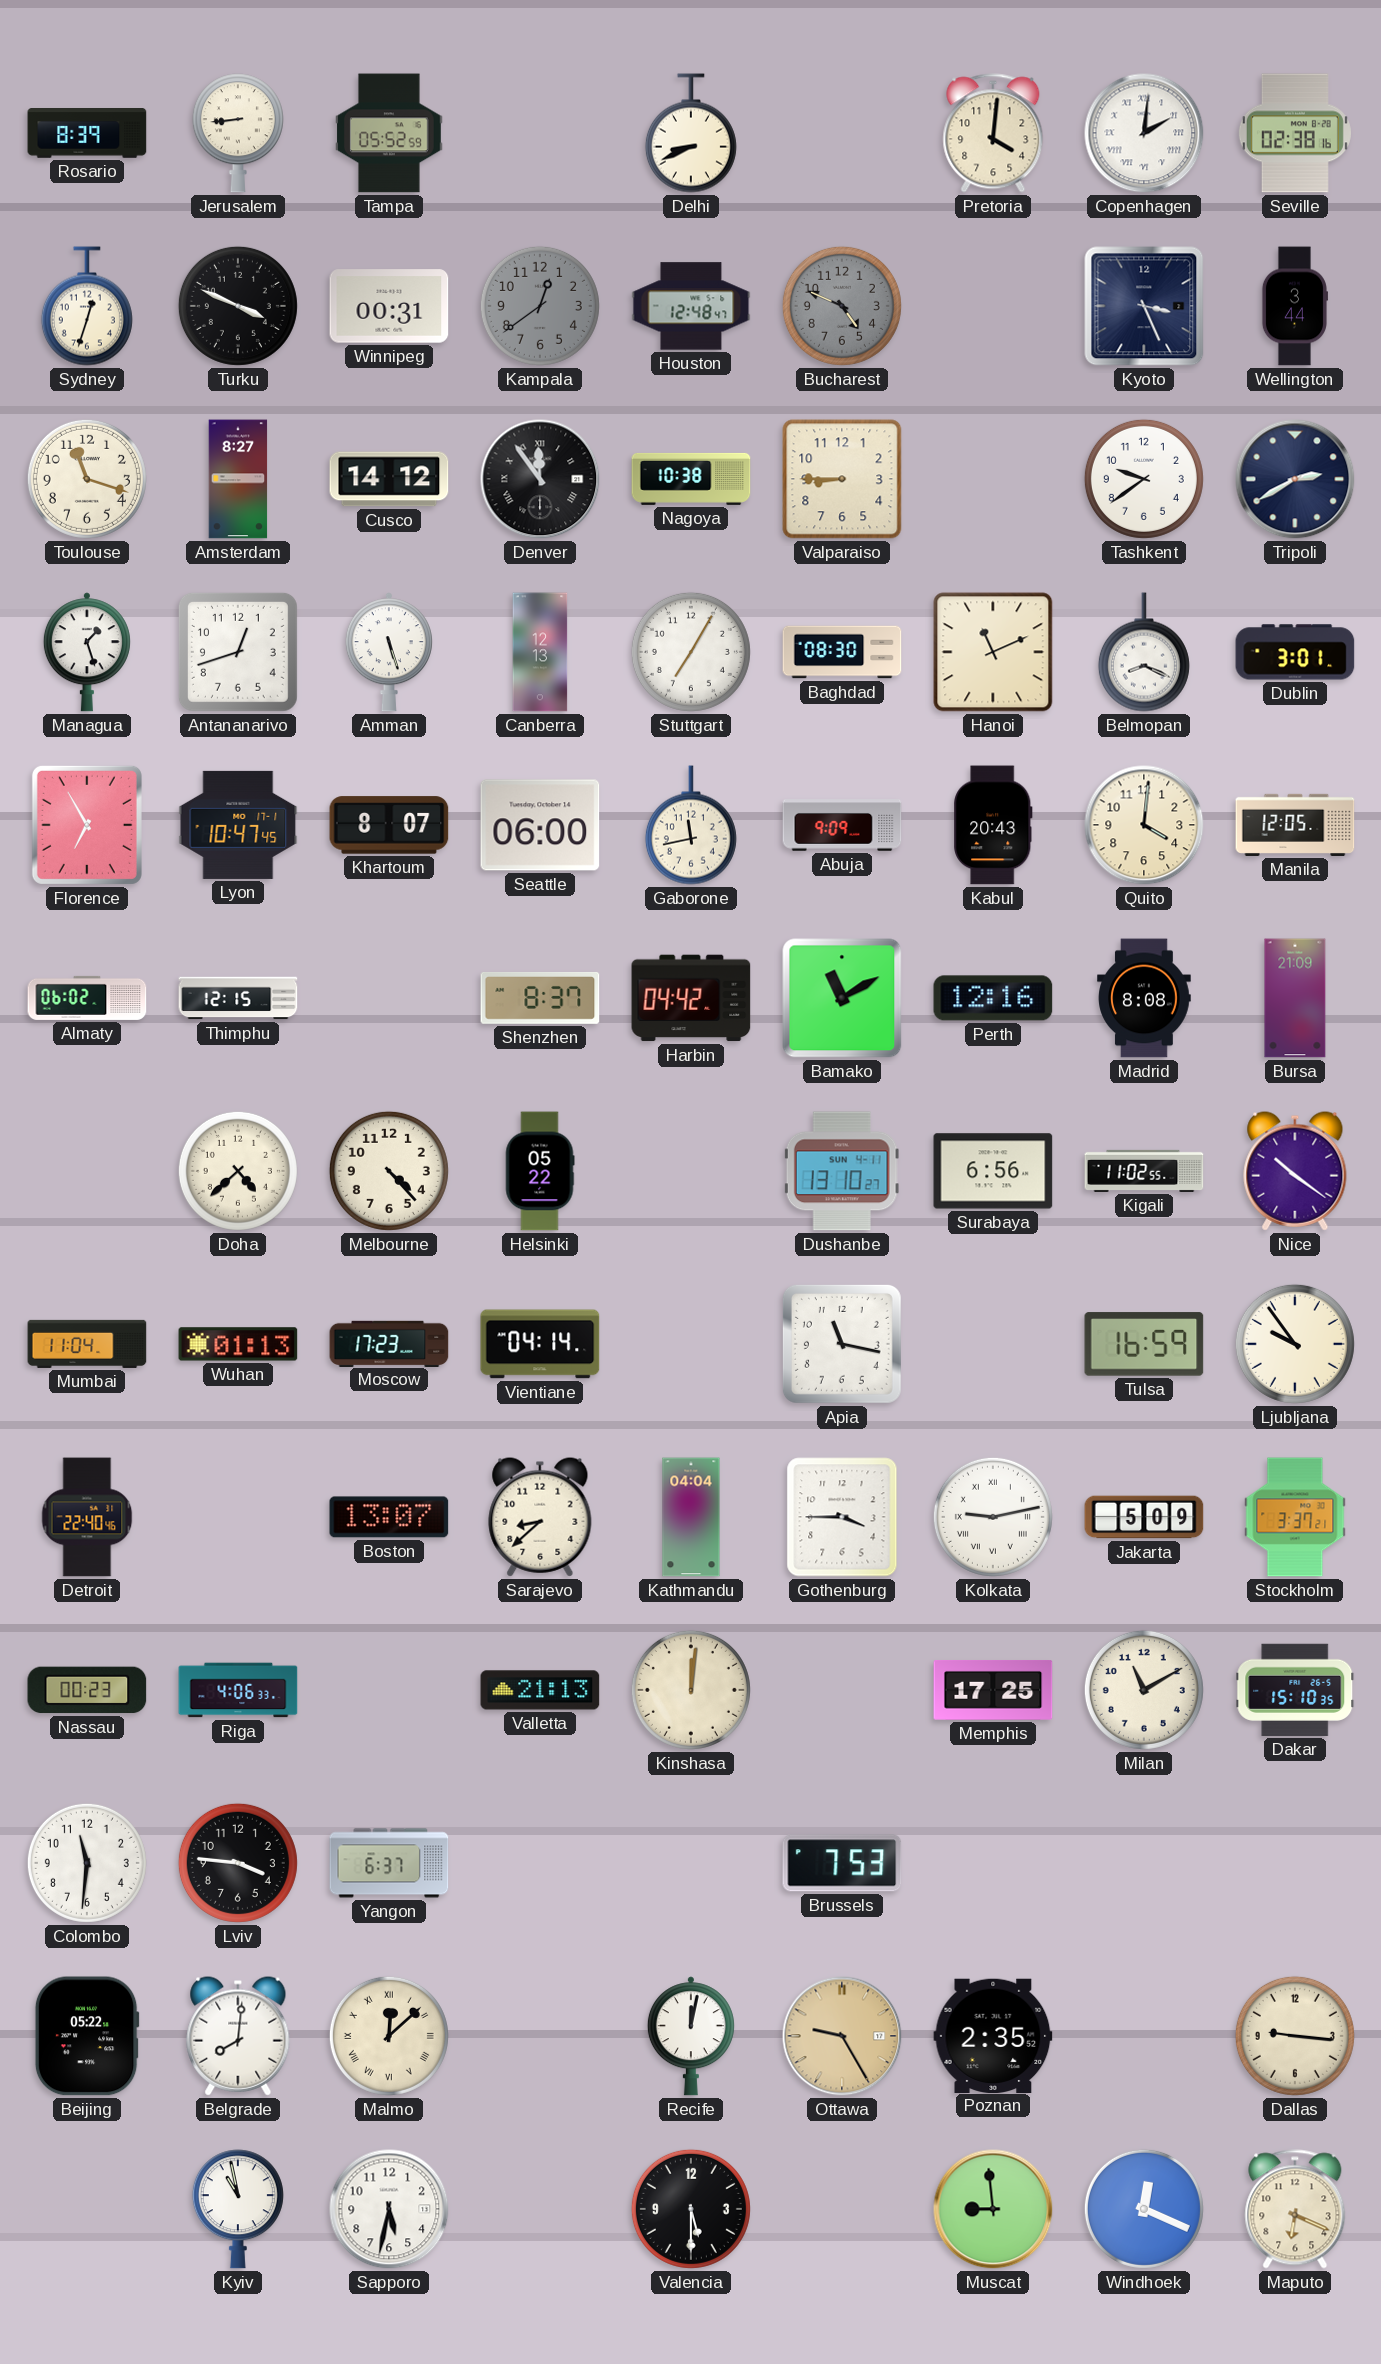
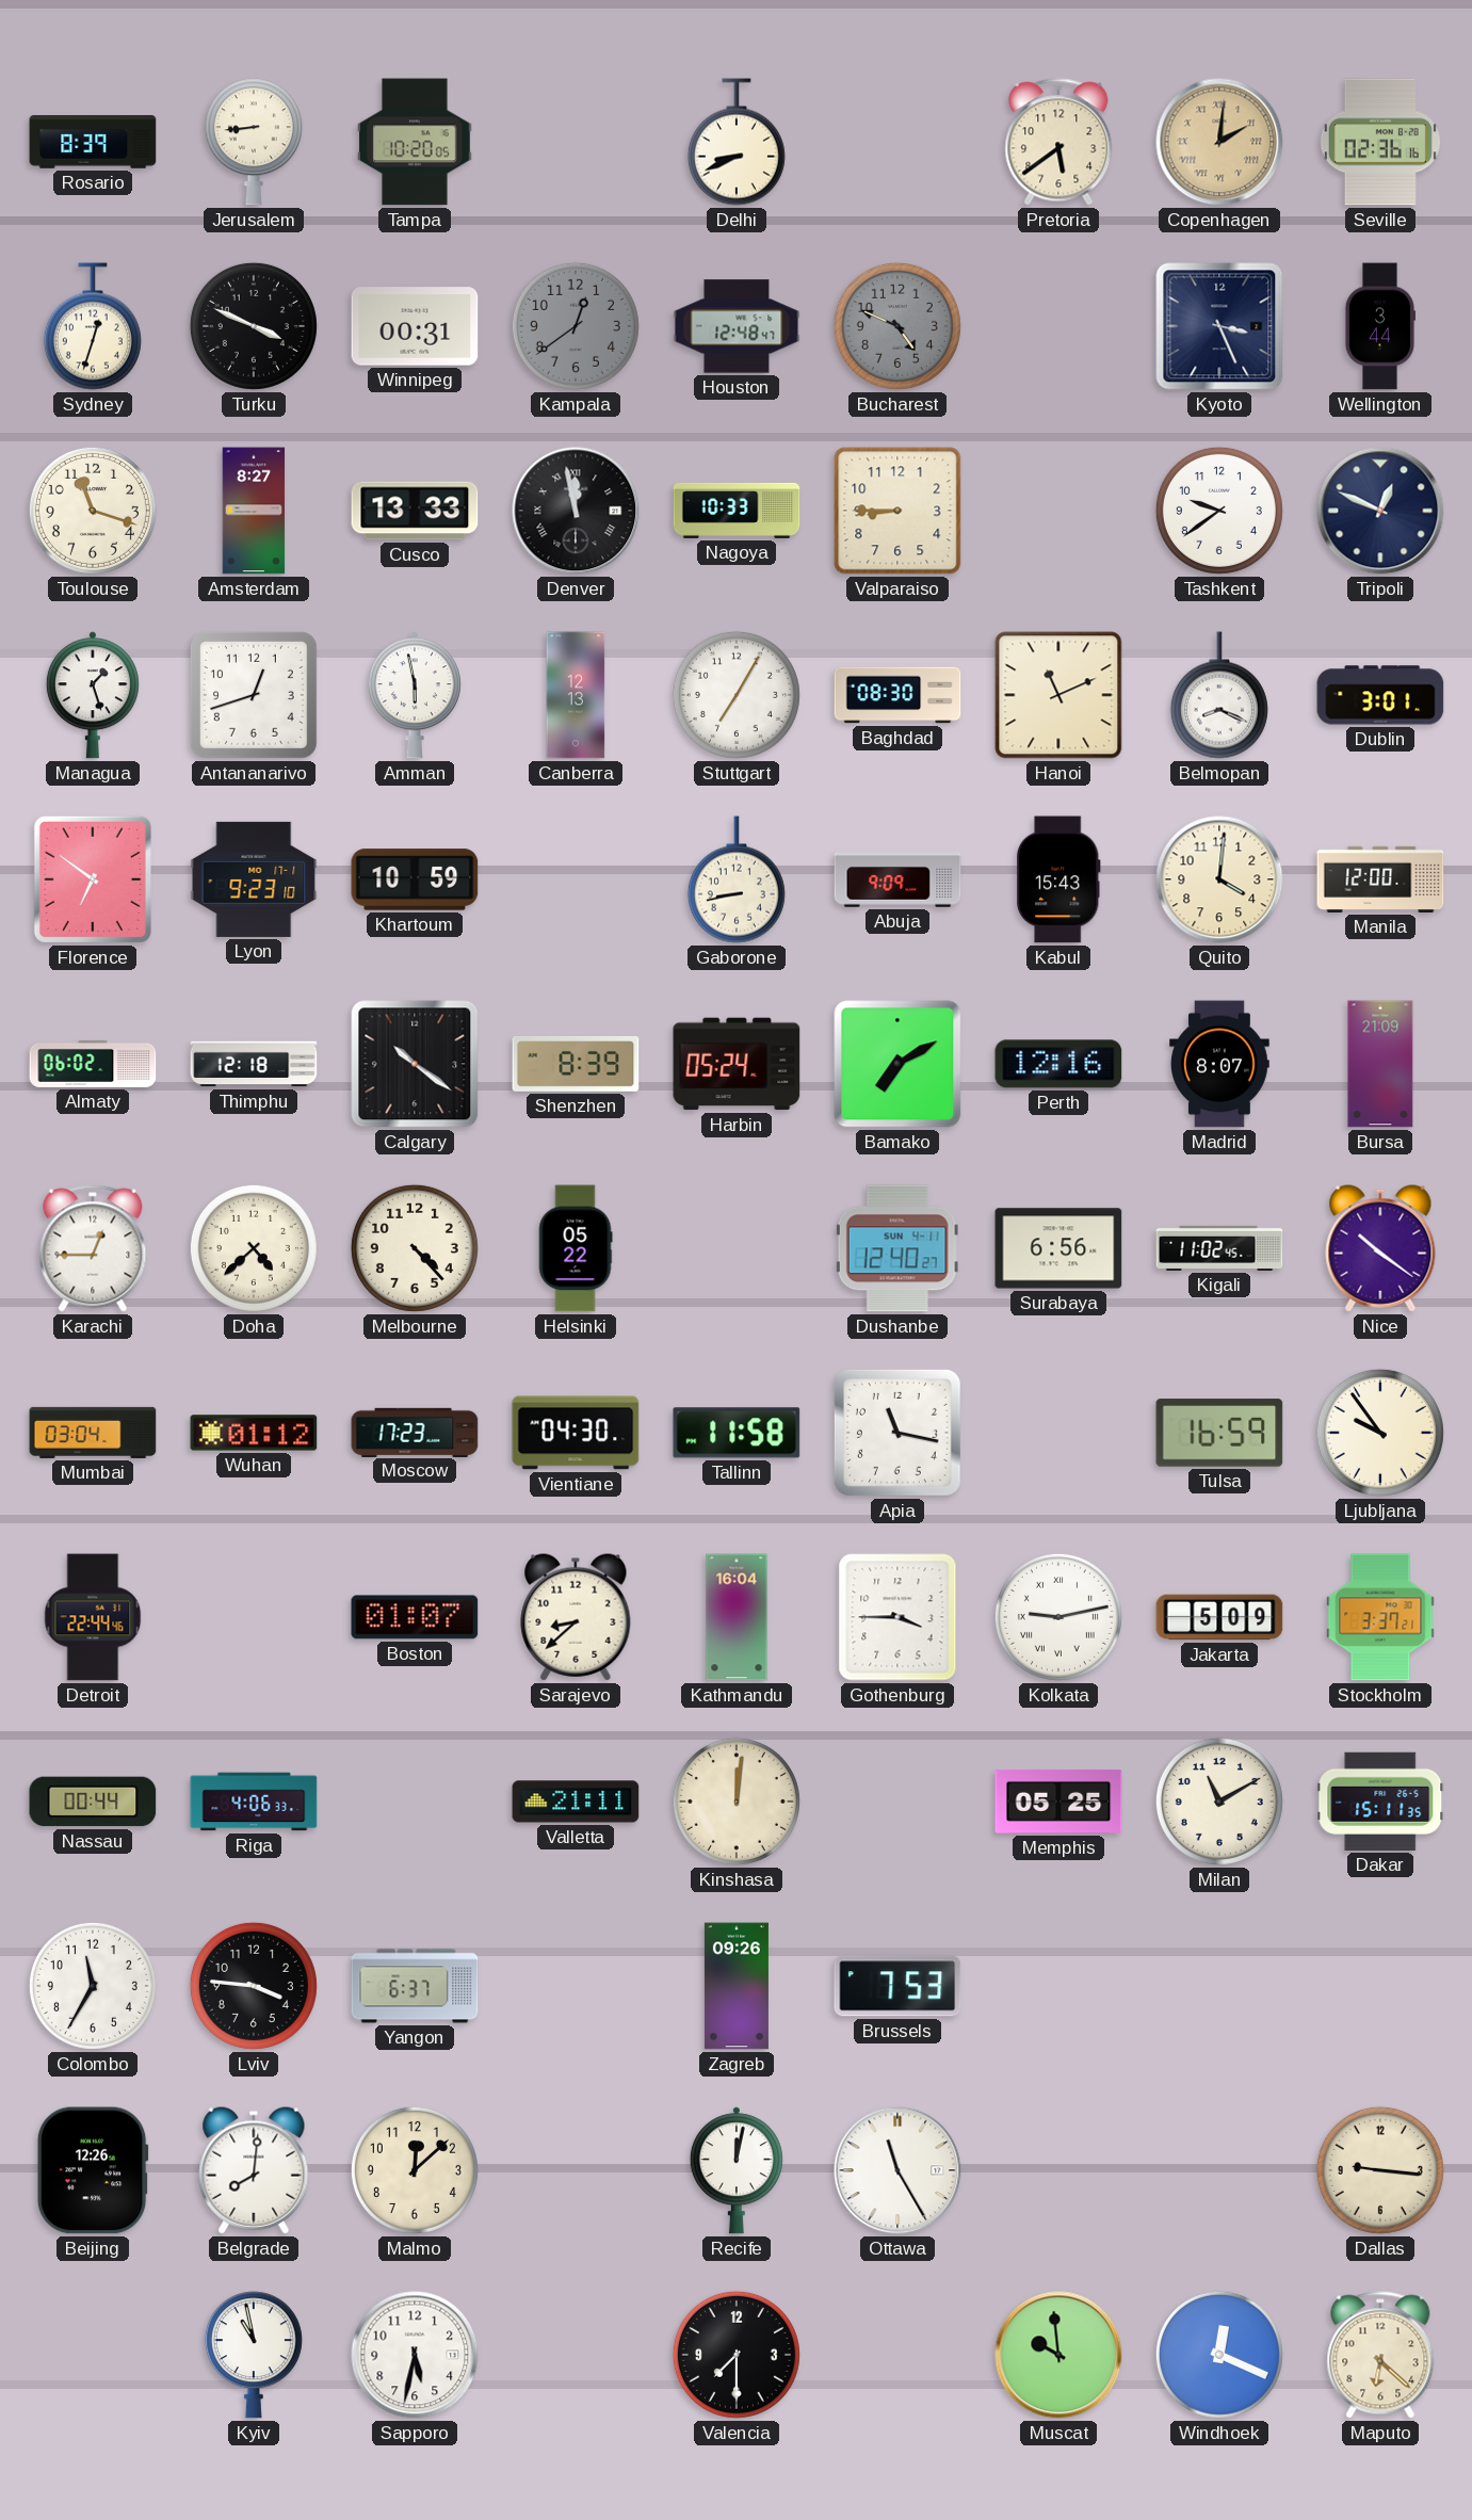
Tampa: 05:52 -> 10:20
Pretoria: 4:01 -> 5:39
Copenhagen dial: white -> champagne
Seville: 02:38 -> 02:36
Cusco: 14:12 -> 13:33
Denver: 11:54 -> 11:58
Nagoya: 10:38 -> 10:33
Tripoli: 2:40 -> 12:49
Amman: 5:27 -> 5:58
Florence: 6:55 -> 6:51
Lyon: 10:47 -> 9:23
Khartoum: 8:07 -> 10:59
Seattle: 06:00 -> none
Gaborone: 11:43 -> 8:43
Kabul: 20:43 -> 15:43
Manila: 12:05 -> 12:00
Thimphu: 12:15 -> 12:18
Calgary: none -> 10:21
Shenzhen: 8:37 -> 8:39
Harbin: 04:42 -> 05:24
Bamako: 11:10 -> 7:10
Madrid: 8:08 -> 8:07
Karachi: none -> 12:45
Dushanbe: 13:10 -> 12:40
Kigali: 11:02:55 -> 11:02:45
Mumbai: 11:04 -> 03:04
Wuhan: 01:13 -> 01:12
Vientiane: 04:14 -> 04:30
Tallinn: none -> 11:58
Detroit: 22:40 -> 22:44
Boston: 13:07 -> 01:07
Kathmandu: 04:04 -> 16:04
Nassau: 00:23 -> 00:44
Valletta: 21:13 -> 21:11
Memphis: 17:25 -> 05:25
Dakar: 15:10 -> 15:11
Colombo: 11:31 -> 11:35
Zagreb: none -> 09:26
Beijing: 05:22 -> 12:26
Malmo numerals: Roman -> Arabic
Ottawa: 9:25 -> 11:25
Ottawa dial: champagne -> white
Poznan: 2:35 -> none
Valencia: 5:30 -> 7:30
Muscat: 8:59 -> 9:59
Maputo: 6:19 -> 6:22
